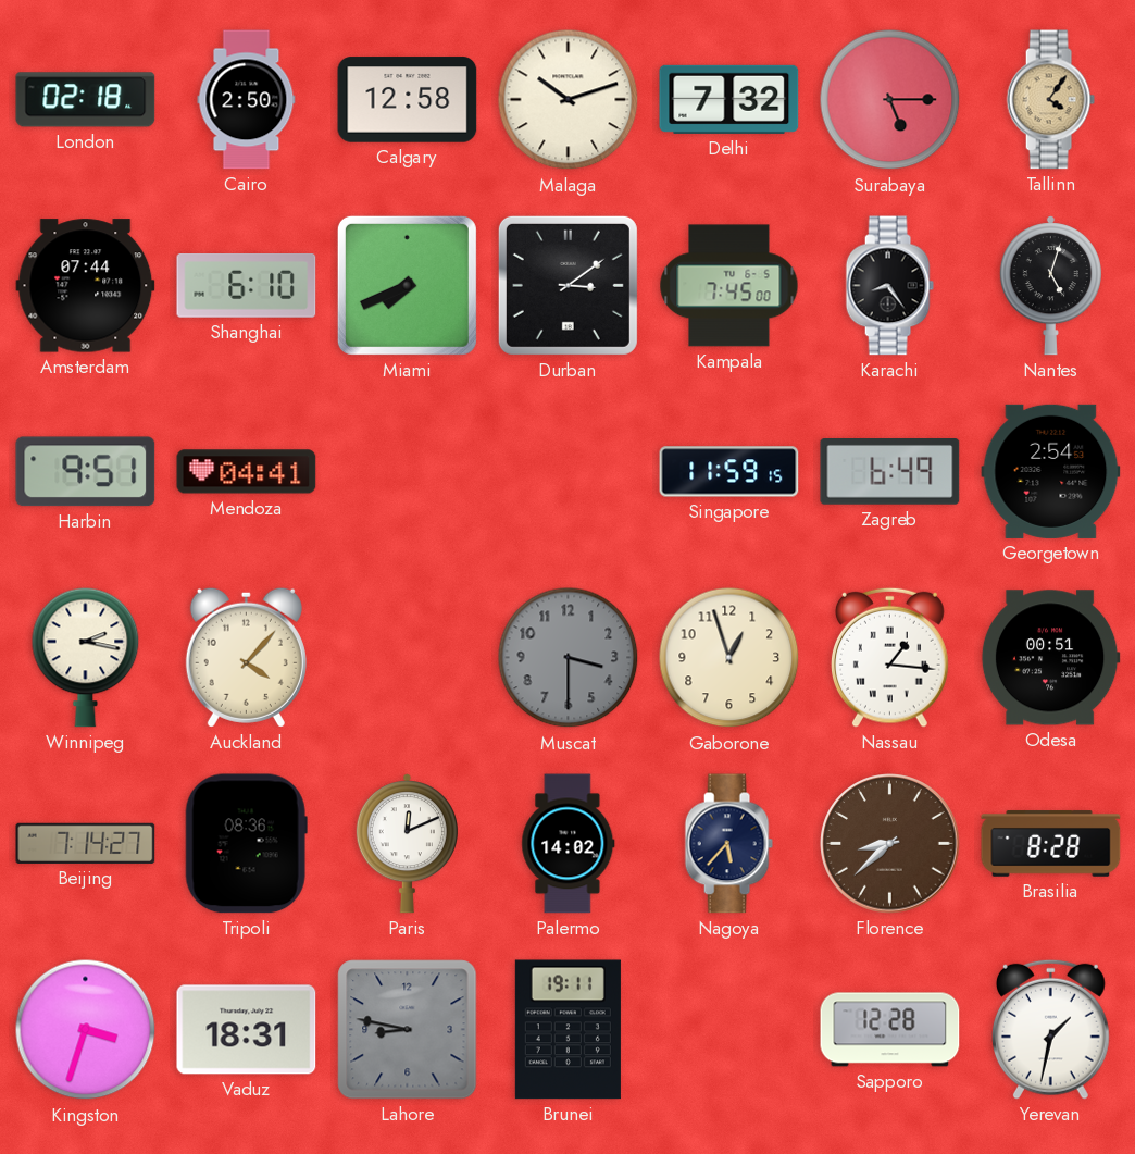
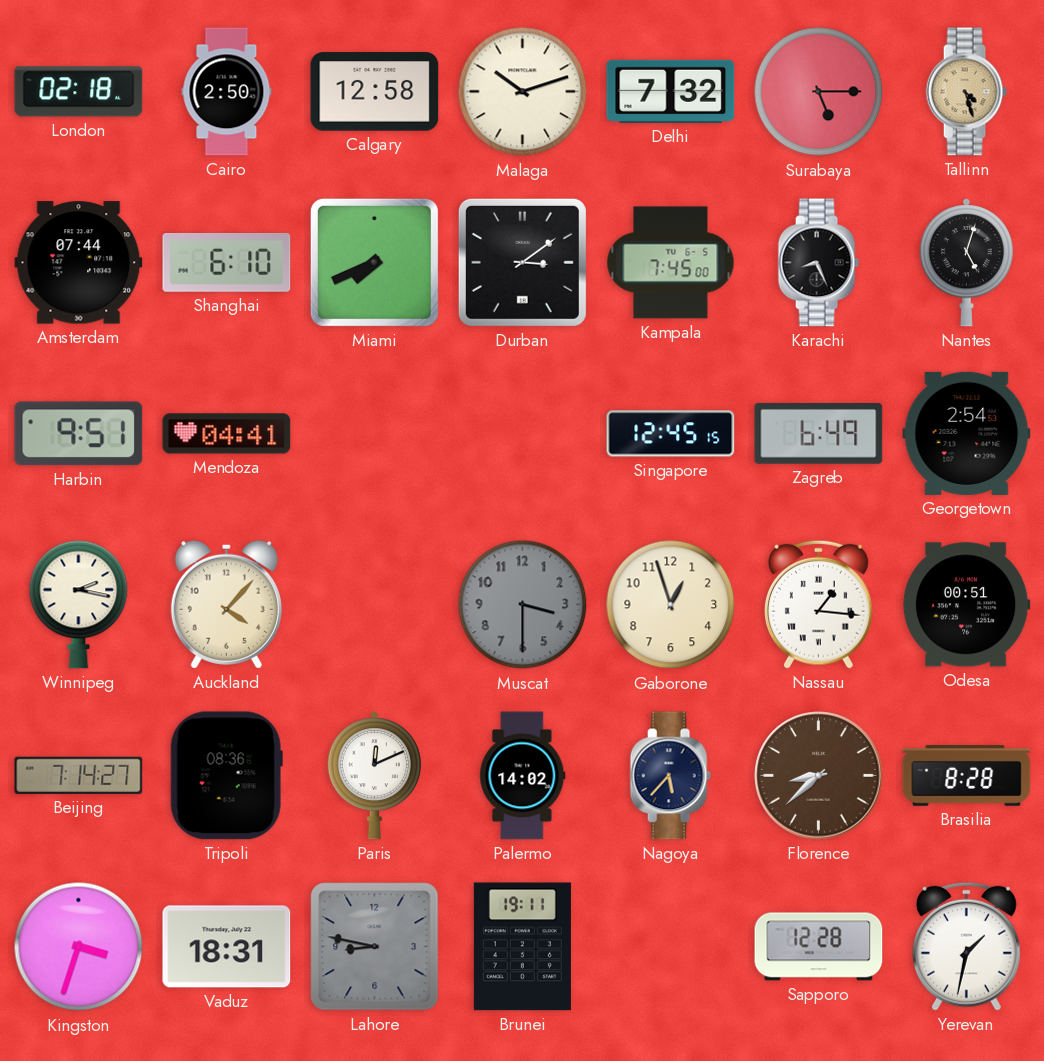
Tallinn: 4:06 -> 4:27
Karachi: 8:24 -> 8:26
Singapore: 11:59 -> 12:45
